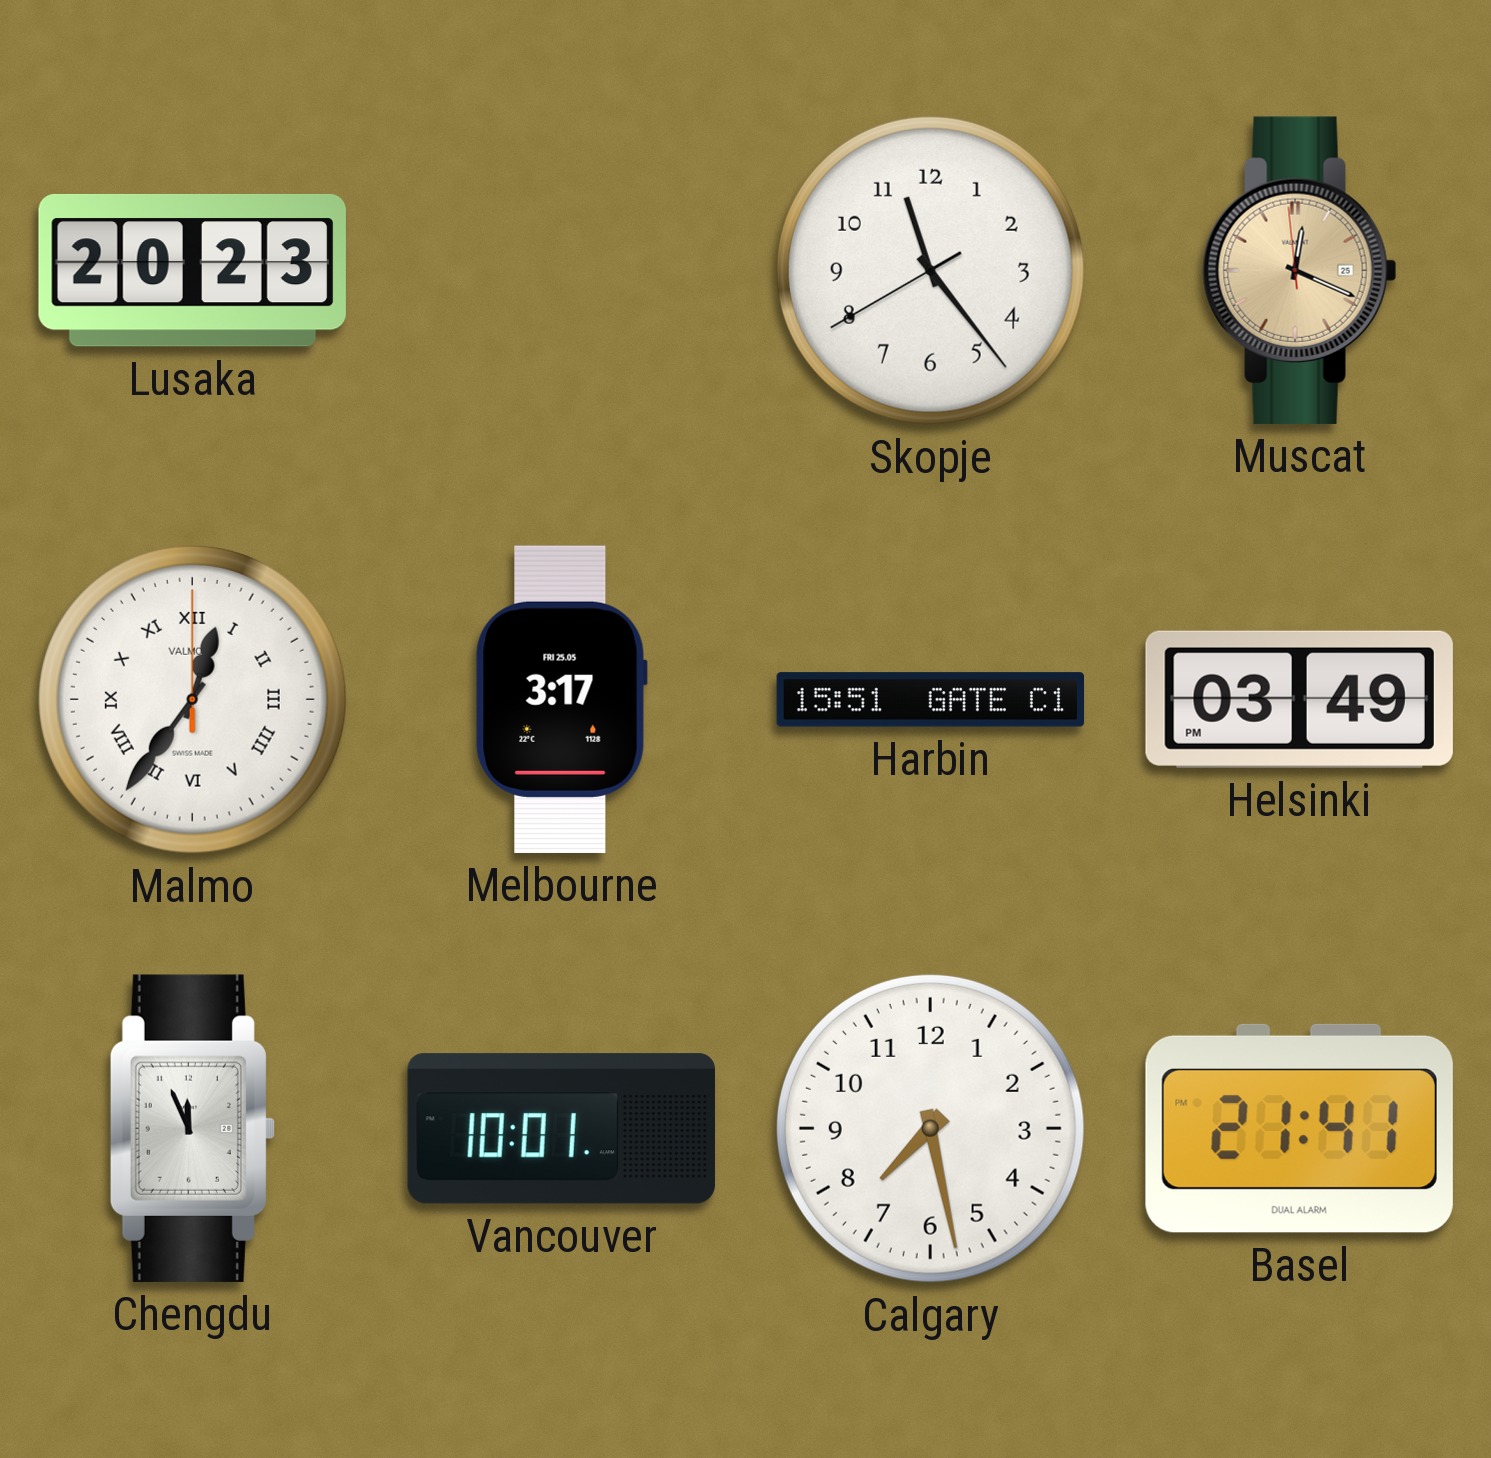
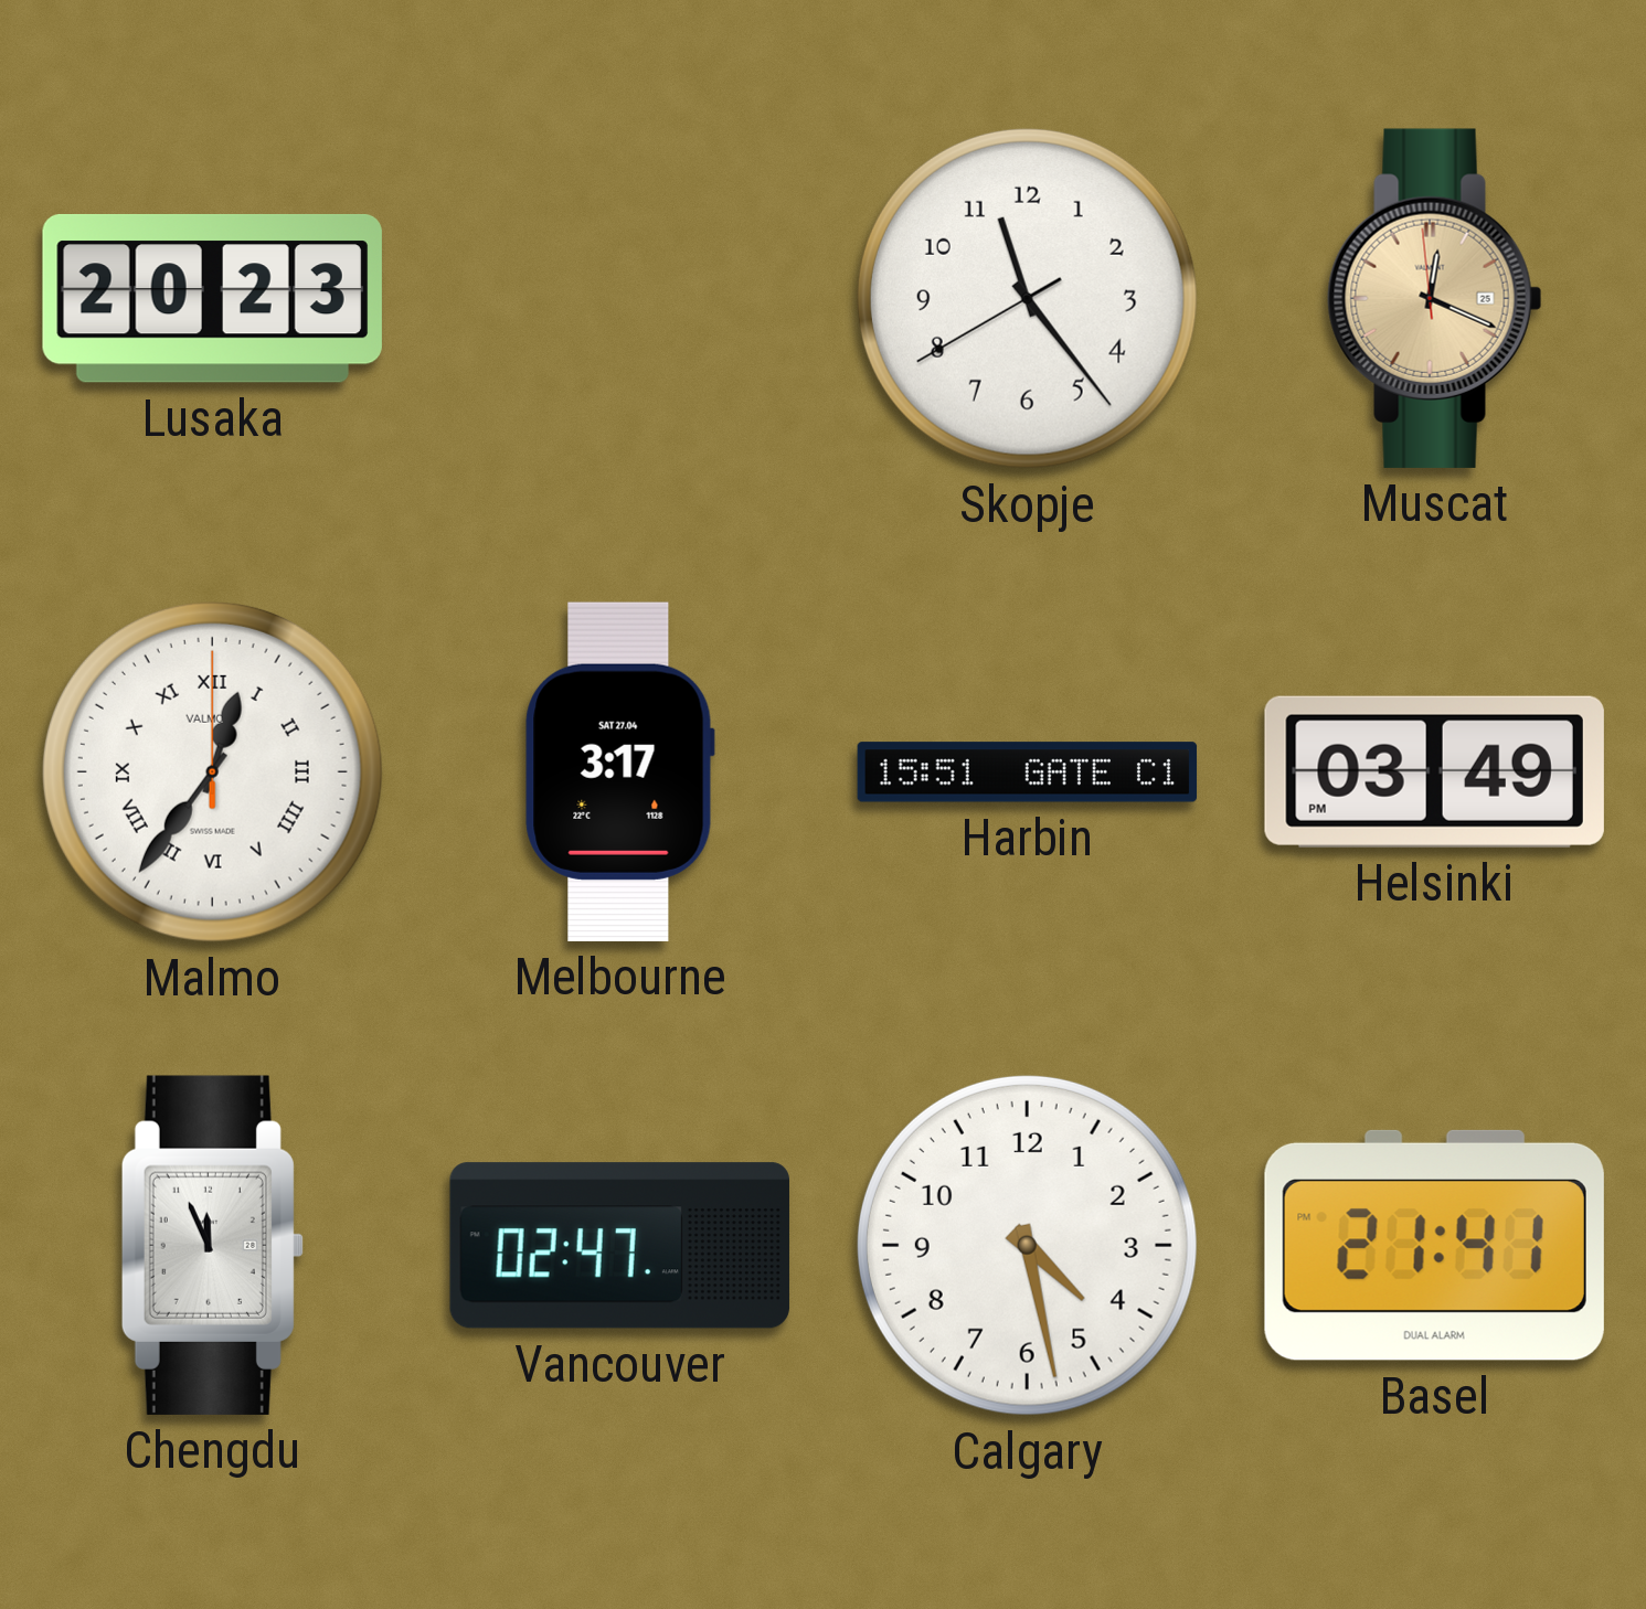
Melbourne date: FRI 25.05 -> SAT 27.04
Vancouver: 10:01 -> 02:47
Calgary: 7:28 -> 4:28
